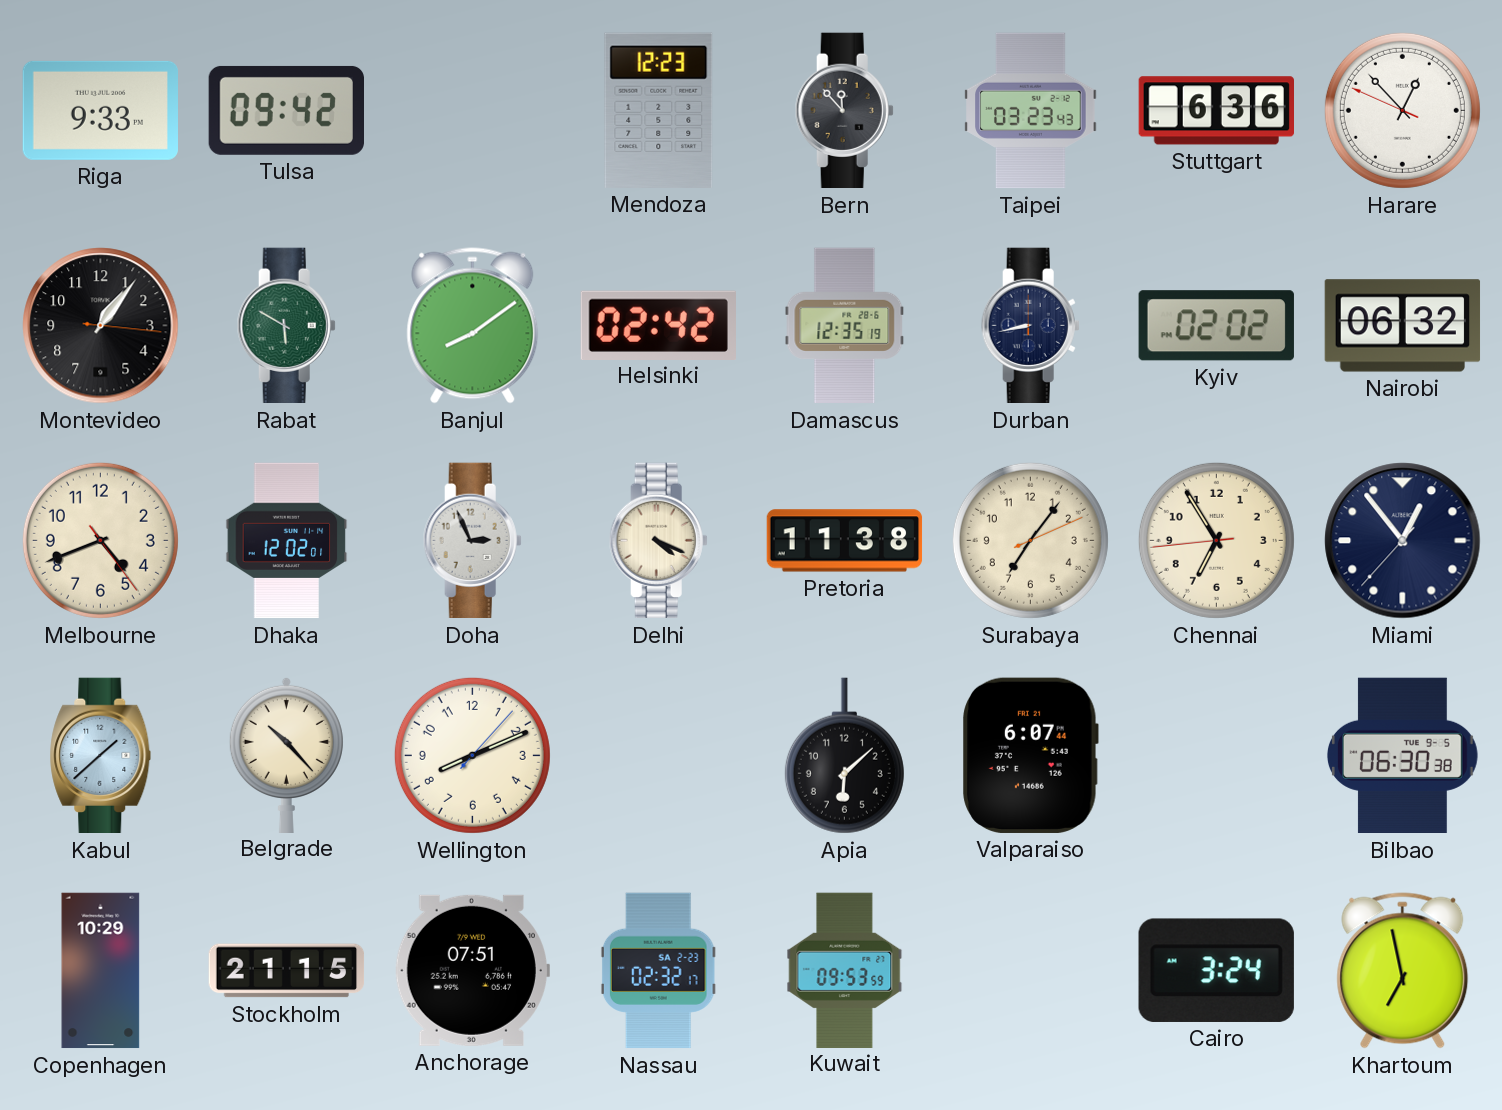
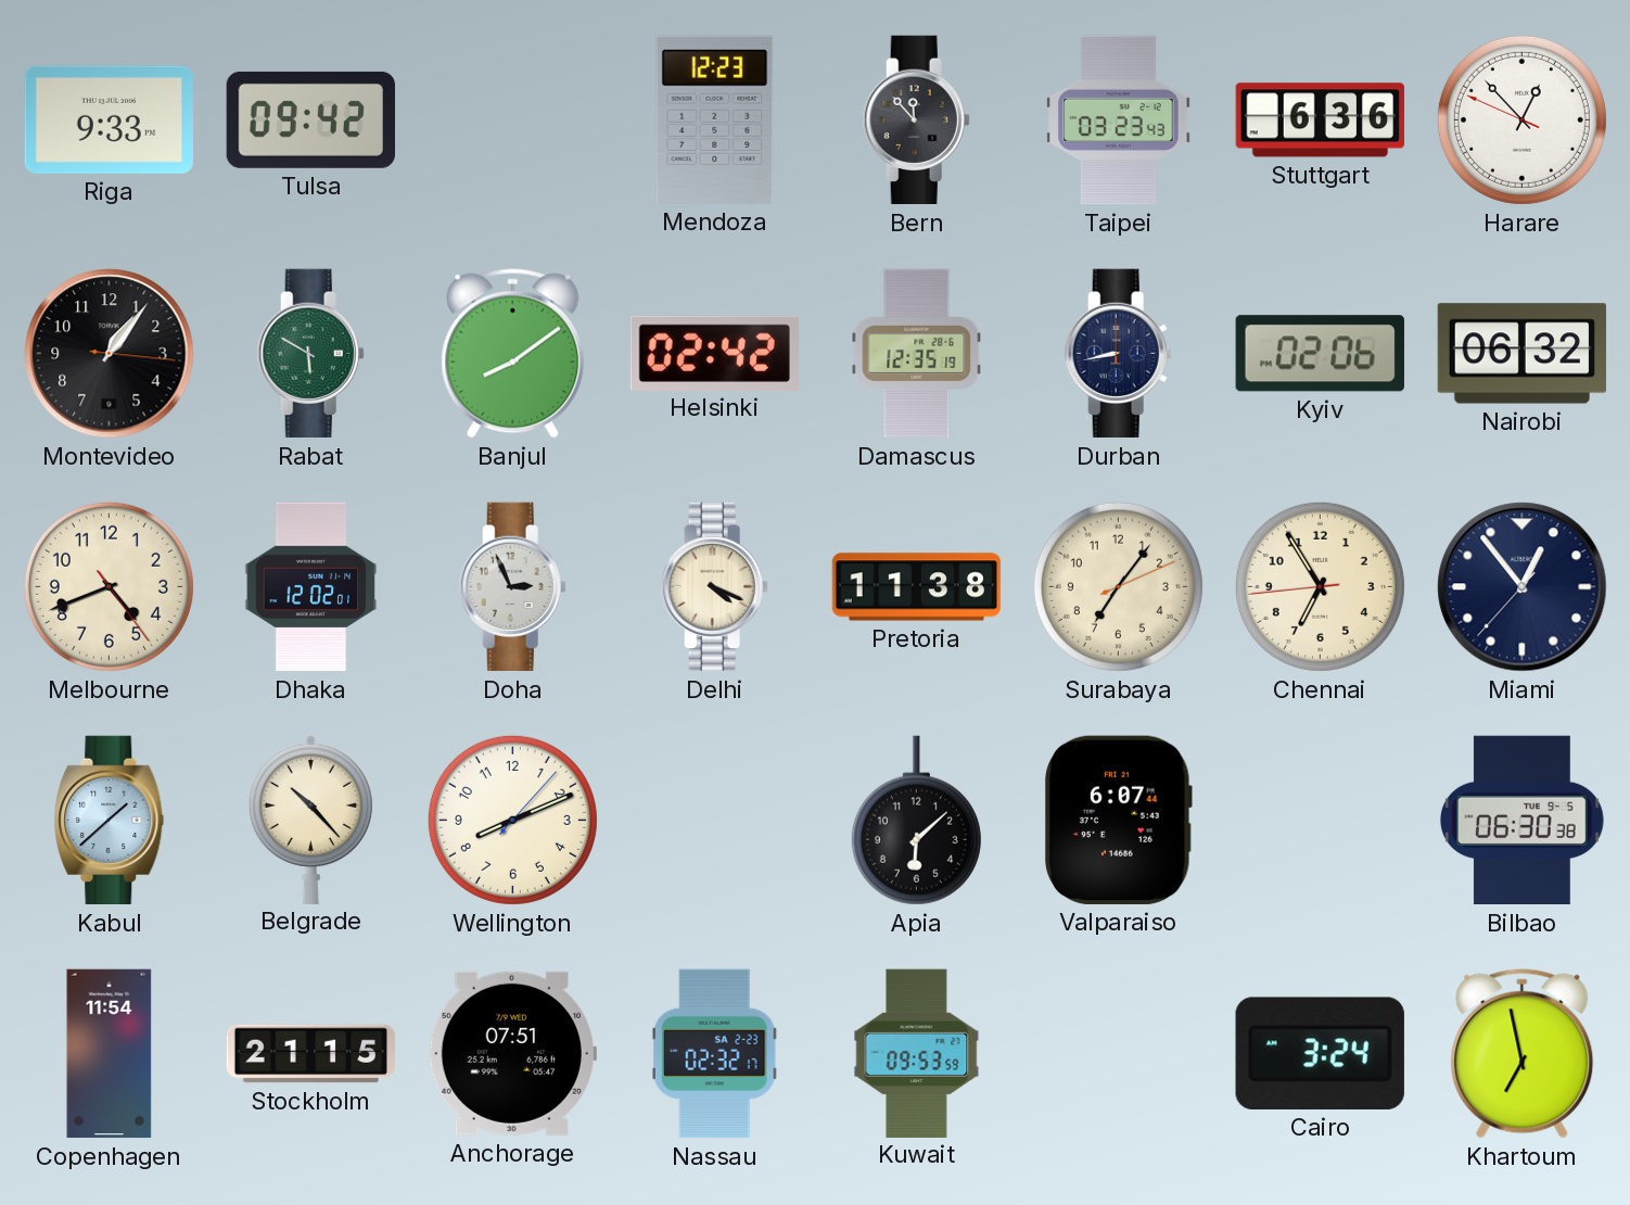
Kyiv: 02:02 -> 02:06
Copenhagen: 10:29 -> 11:54
